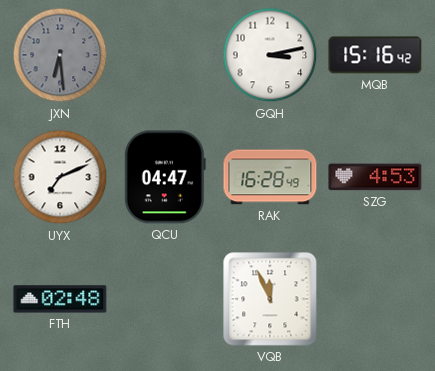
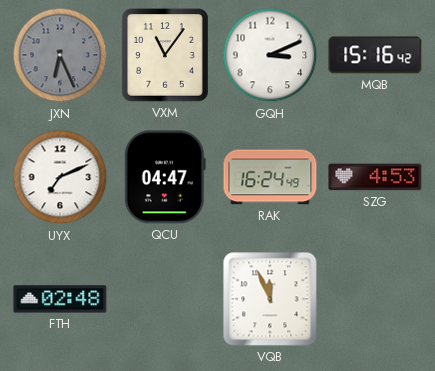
JXN: 6:29 -> 6:26
VXM: none -> 11:06
GQH: 3:13 -> 3:11
RAK: 16:28 -> 16:24
